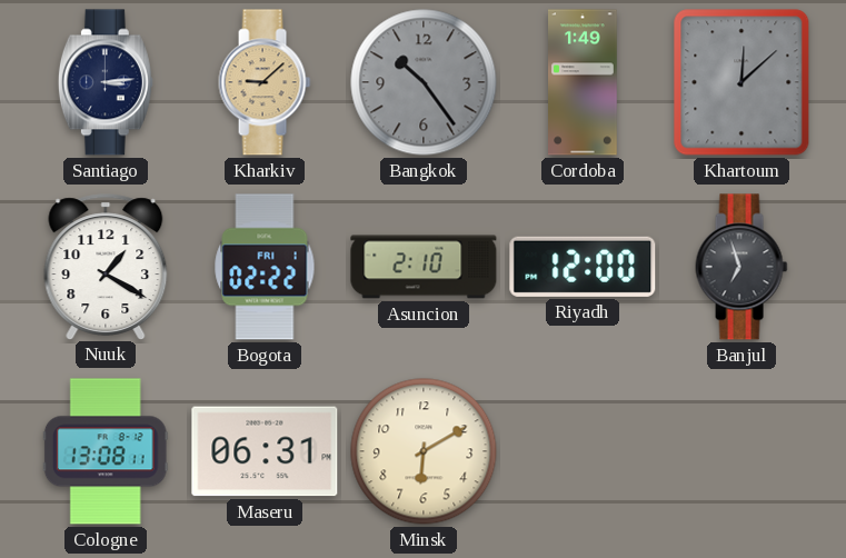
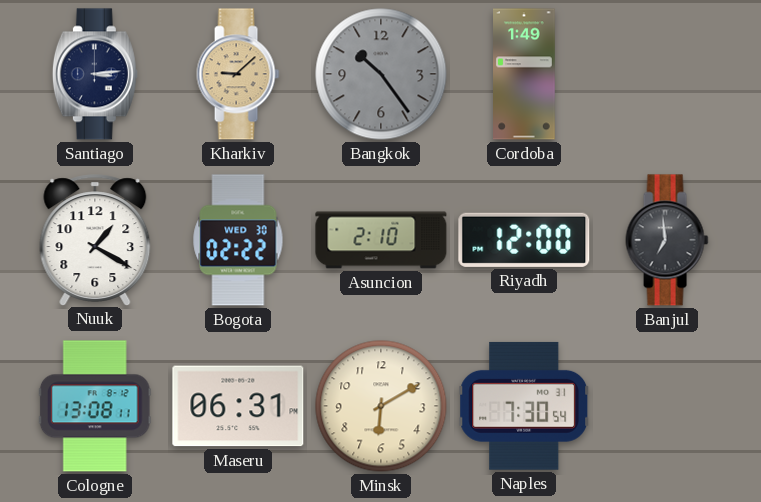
Khartoum: 12:08 -> none
Bogota date: FRI 1 -> WED 30
Banjul: 6:57 -> 6:59
Naples: none -> 7:30
